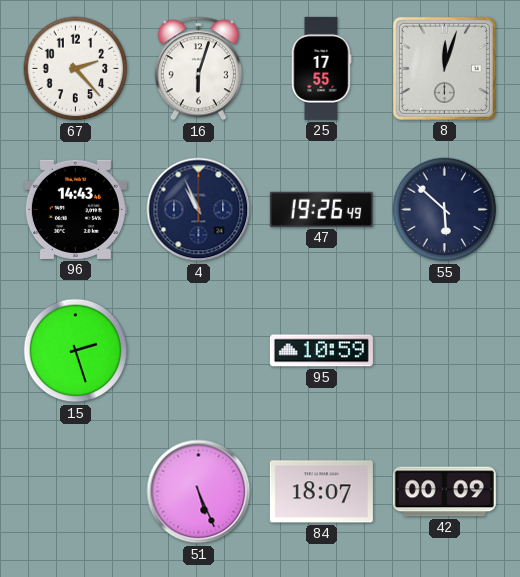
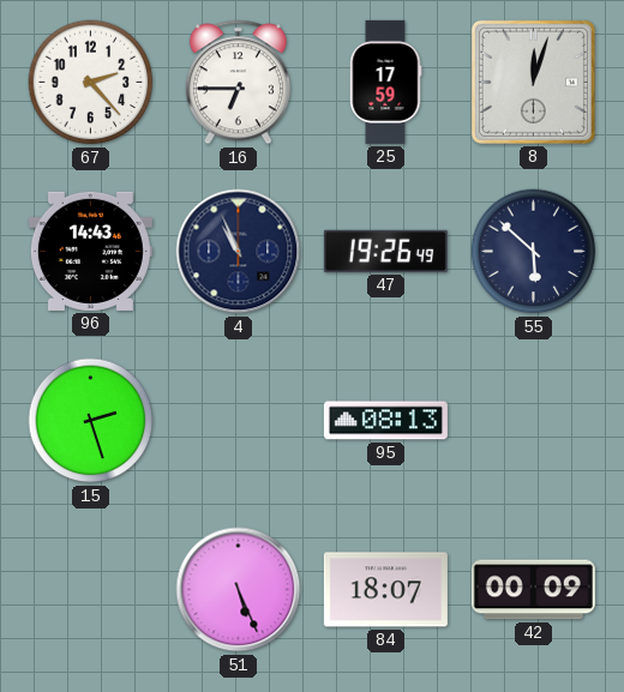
16: 6:03 -> 6:45
25: 17:55 -> 17:59
95: 10:59 -> 08:13
